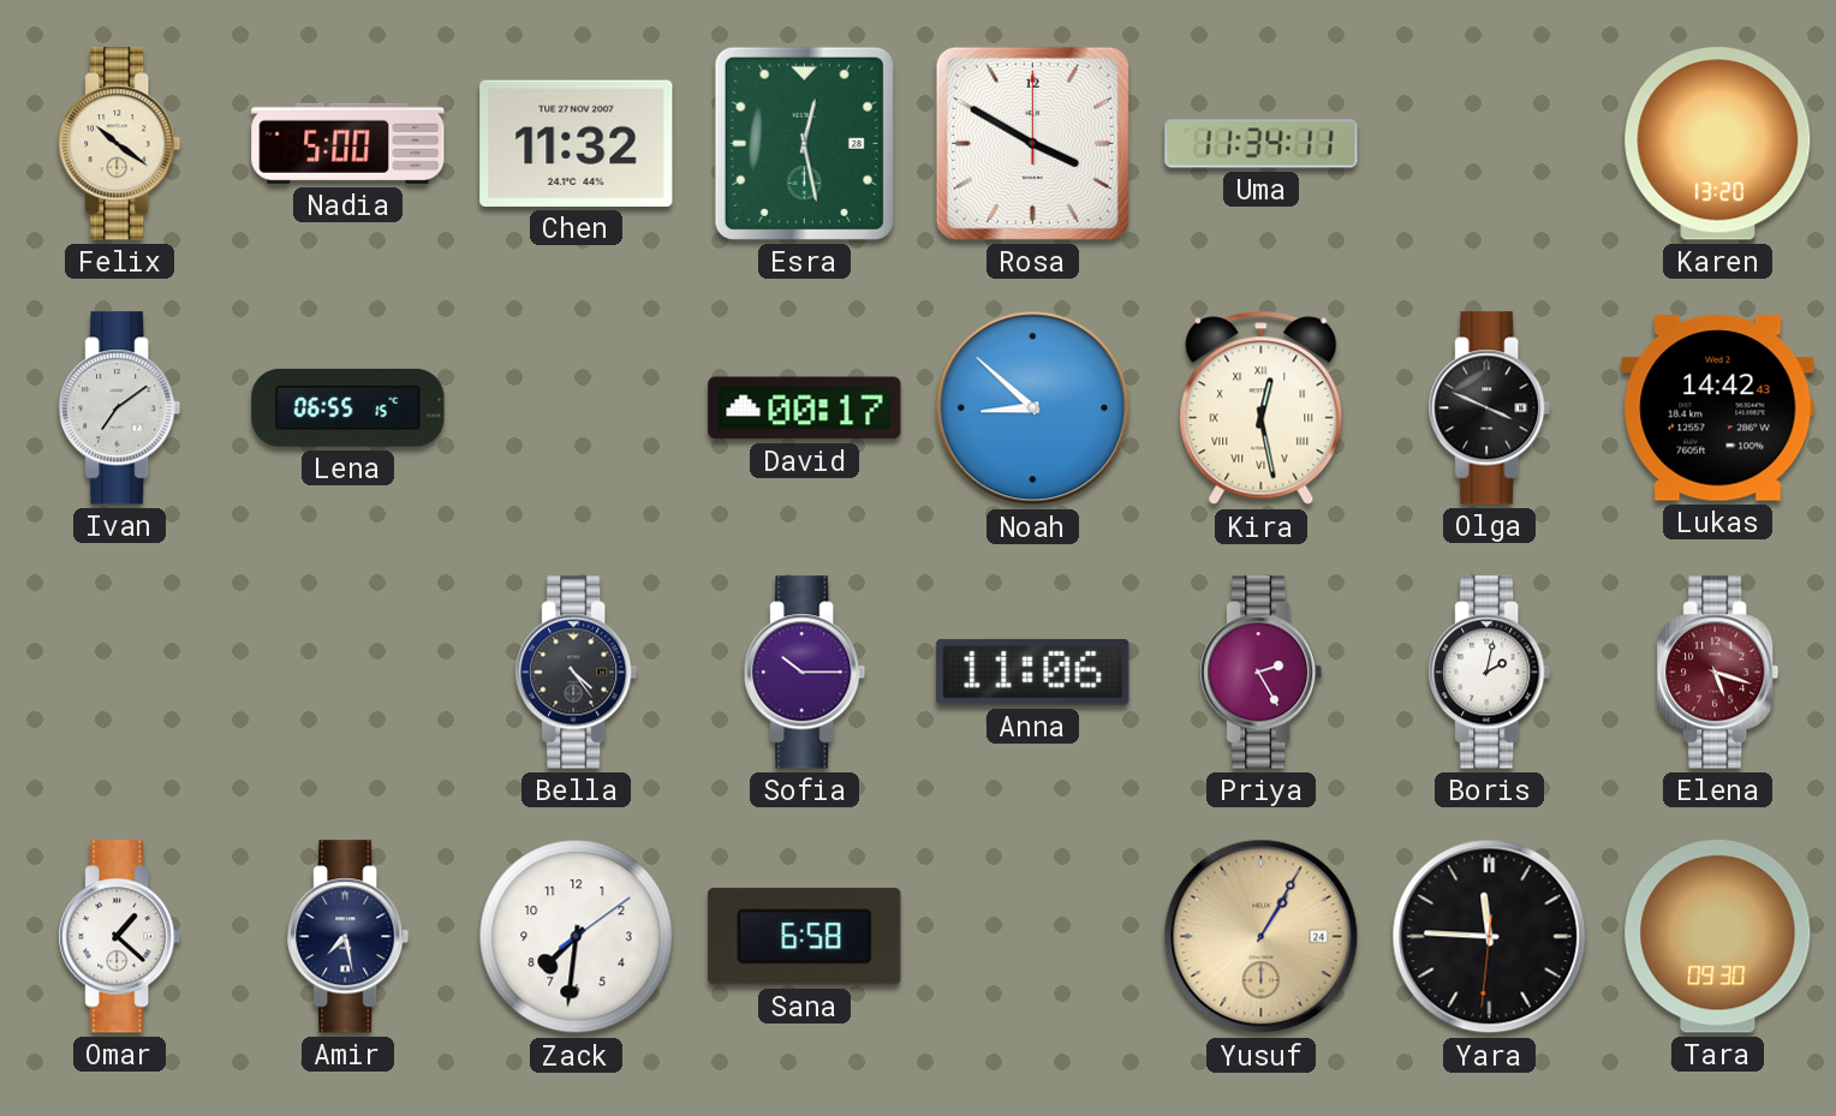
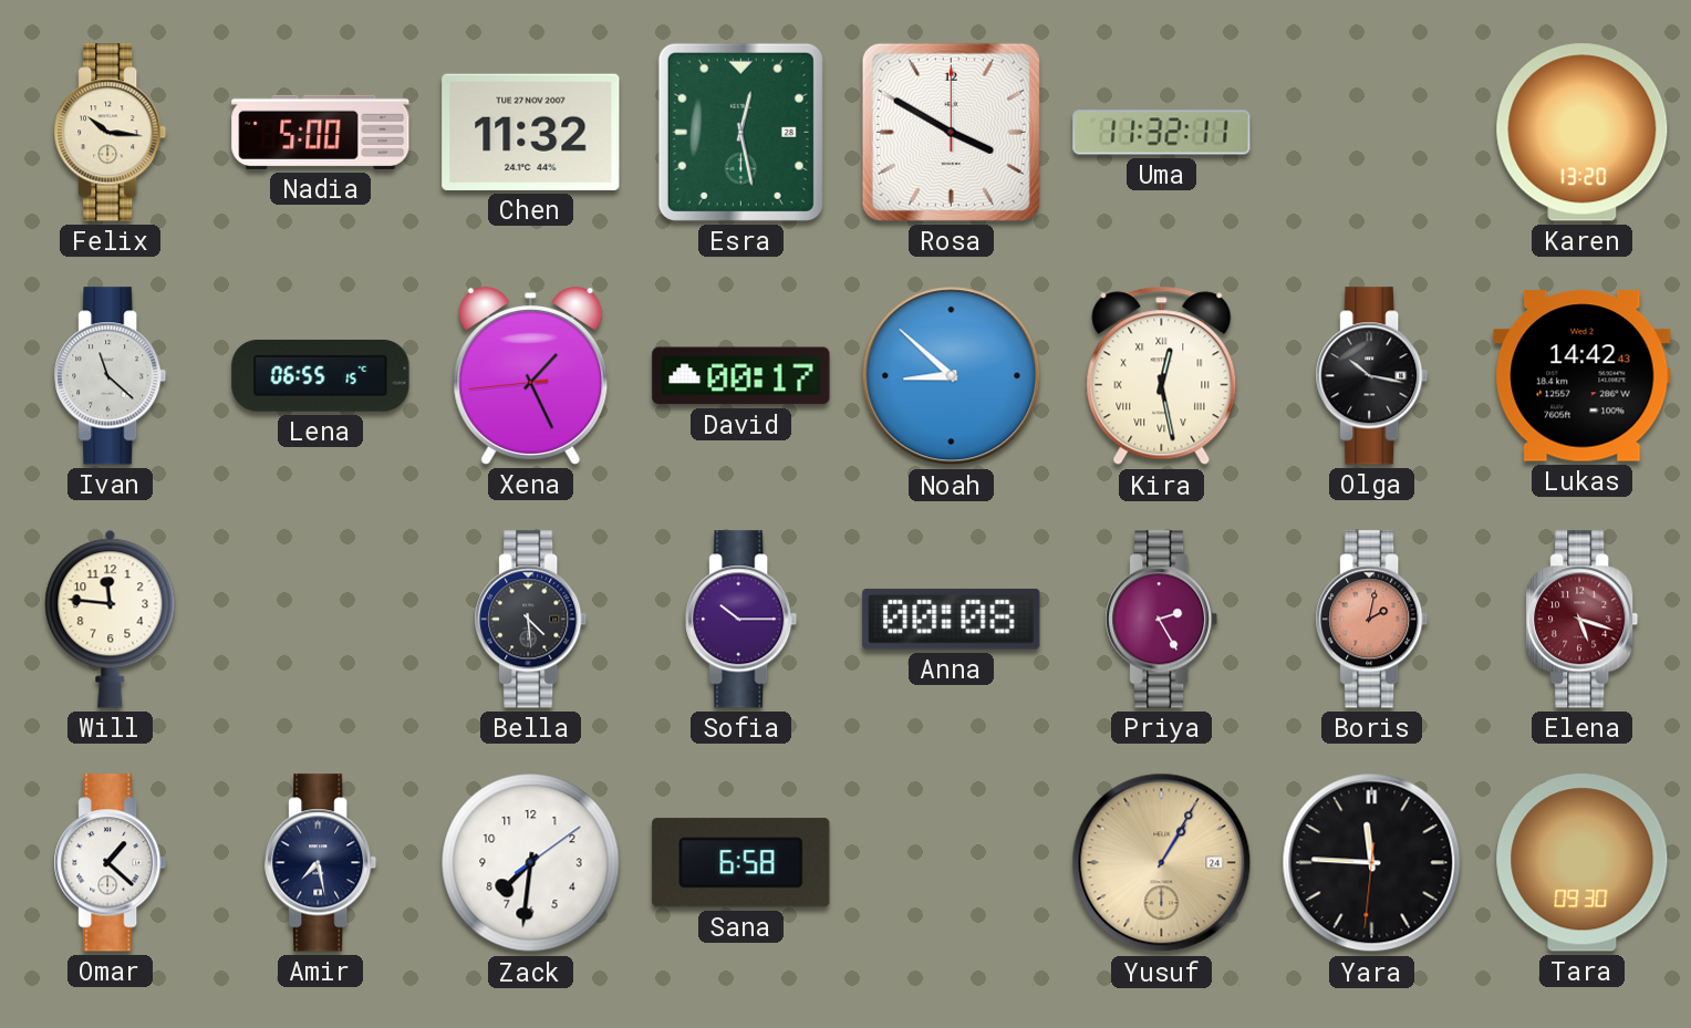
Felix: 10:21 -> 10:16
Uma: 11:34 -> 11:32
Ivan: 7:09 -> 11:22
Xena: none -> 1:25
Olga: 3:49 -> 10:17
Will: none -> 11:46
Bella: 4:24 -> 4:29
Anna: 11:06 -> 00:08
Boris dial: white -> salmon
